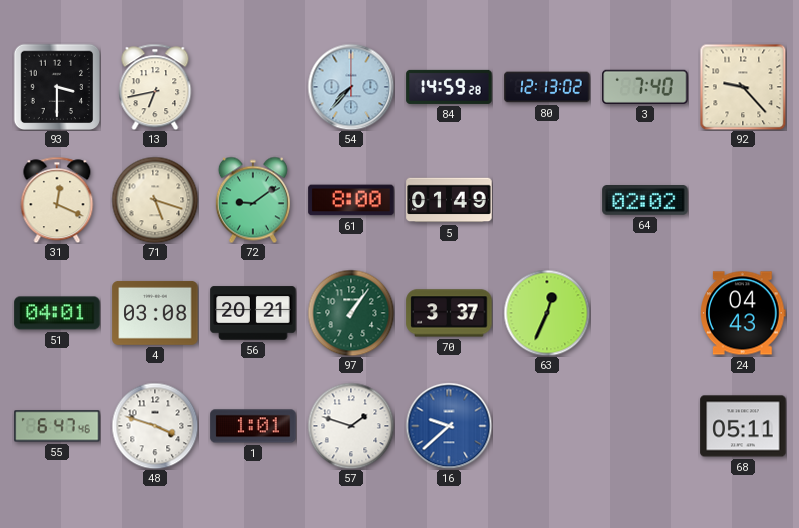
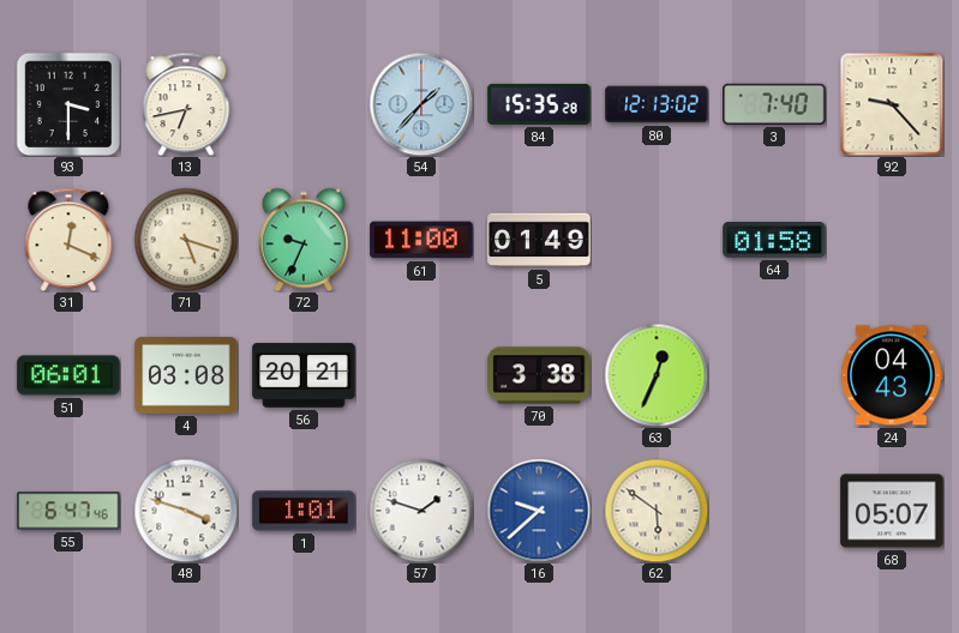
54: 7:37 -> 1:37
84: 14:59 -> 15:35
72: 9:09 -> 9:34
61: 8:00 -> 11:00
64: 02:02 -> 01:58
51: 04:01 -> 06:01
97: 1:06 -> none
70: 3:37 -> 3:38
62: none -> 5:51
68: 05:11 -> 05:07
